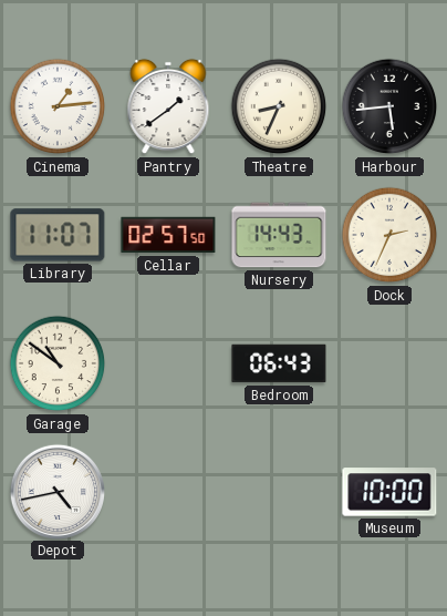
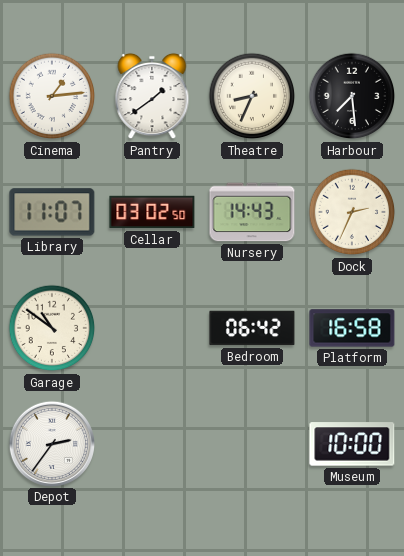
Harbour: 5:44 -> 7:29
Cellar: 02:57 -> 03:02
Bedroom: 06:43 -> 06:42
Platform: none -> 16:58
Depot: 4:43 -> 2:36
